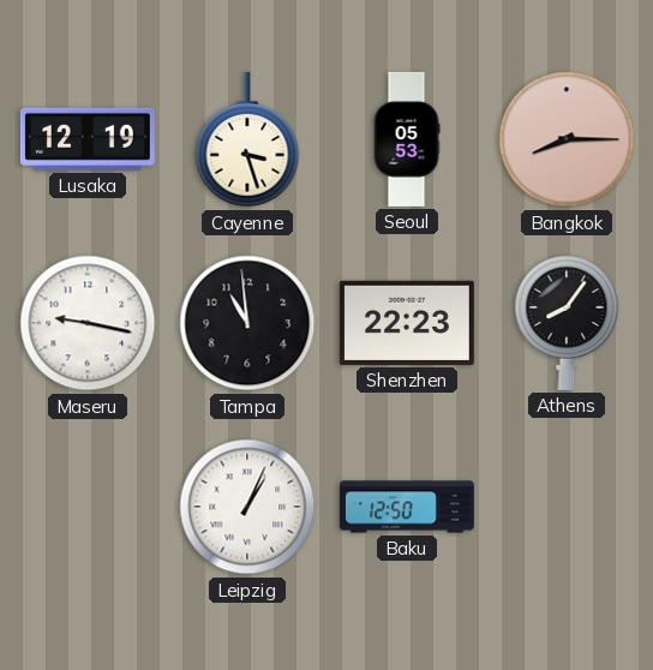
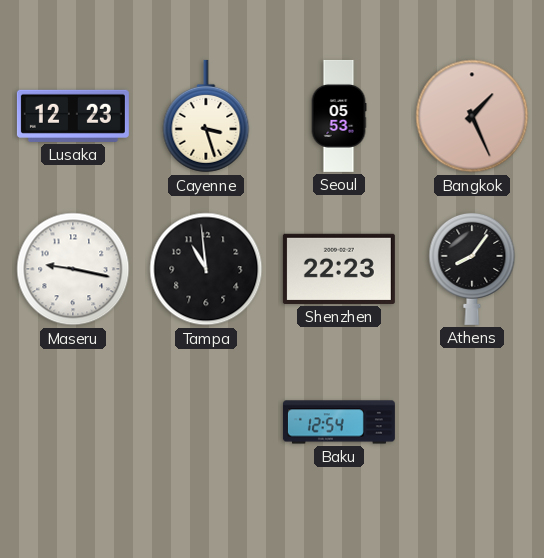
Lusaka: 12:19 -> 12:23
Bangkok: 8:15 -> 1:26
Leipzig: 1:04 -> none
Baku: 12:50 -> 12:54
